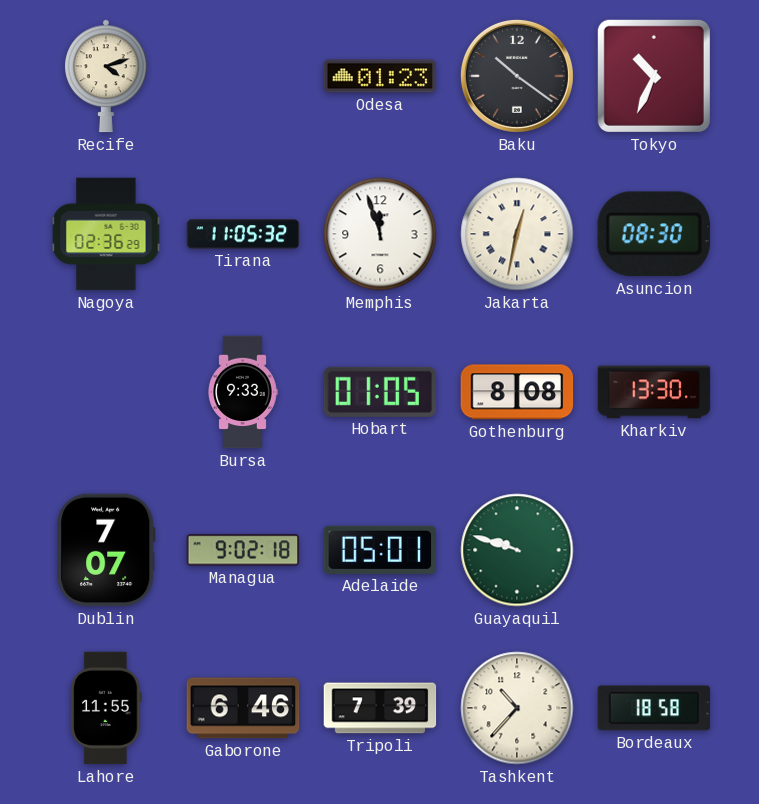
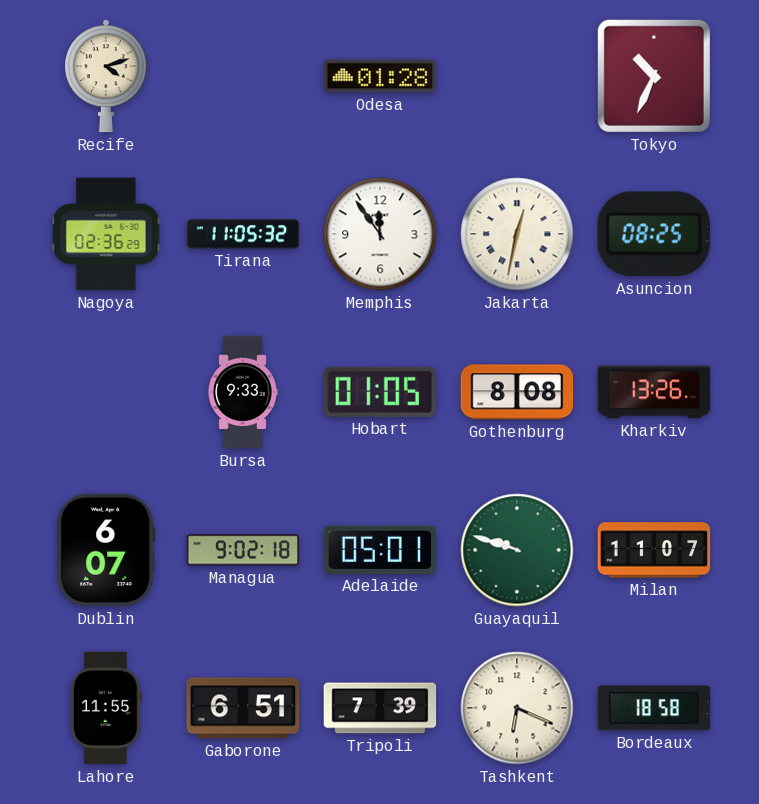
Odesa: 01:23 -> 01:28
Baku: 10:21 -> none
Memphis: 11:57 -> 11:54
Asuncion: 08:30 -> 08:25
Kharkiv: 13:30 -> 13:26
Dublin: 7:07 -> 6:07
Milan: none -> 11:07
Gaborone: 6:46 -> 6:51
Tashkent: 10:37 -> 6:19
